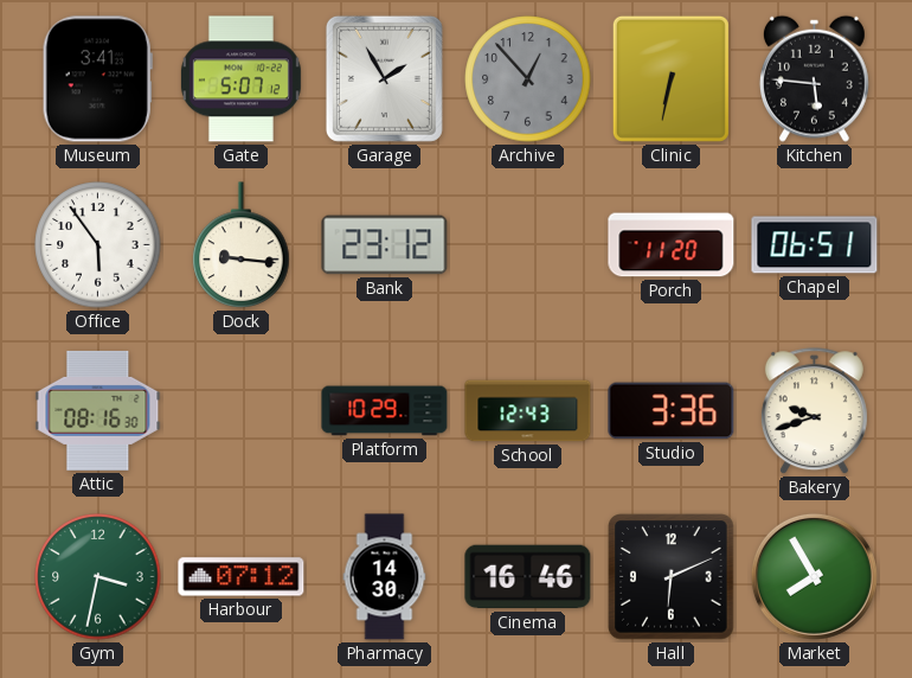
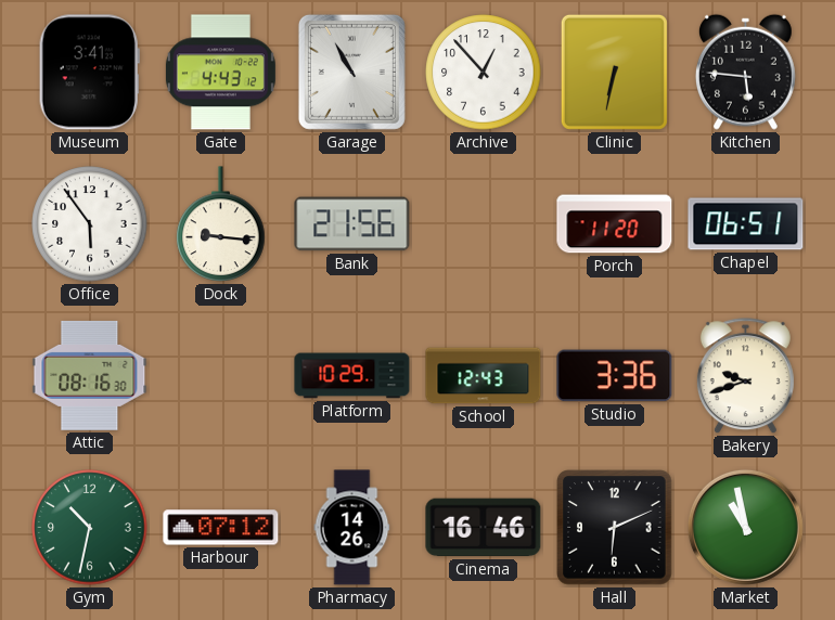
Gate: 5:07 -> 4:43
Garage: 1:55 -> 10:55
Archive dial: grey -> white
Bank: 23:12 -> 21:56
Gym: 3:32 -> 10:32
Pharmacy: 14:30 -> 14:26
Market: 7:55 -> 10:58
